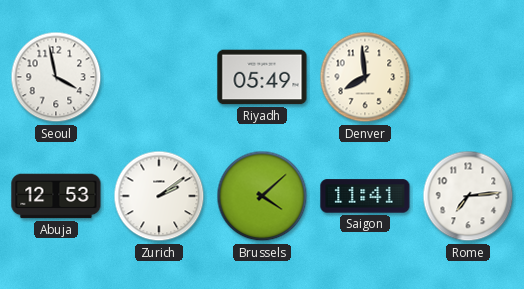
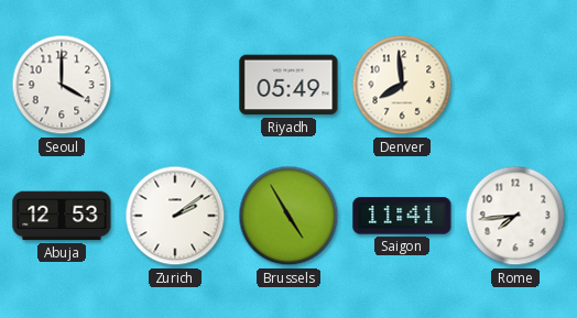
Seoul: 3:58 -> 4:00
Brussels: 4:08 -> 4:55
Rome: 7:14 -> 7:44
